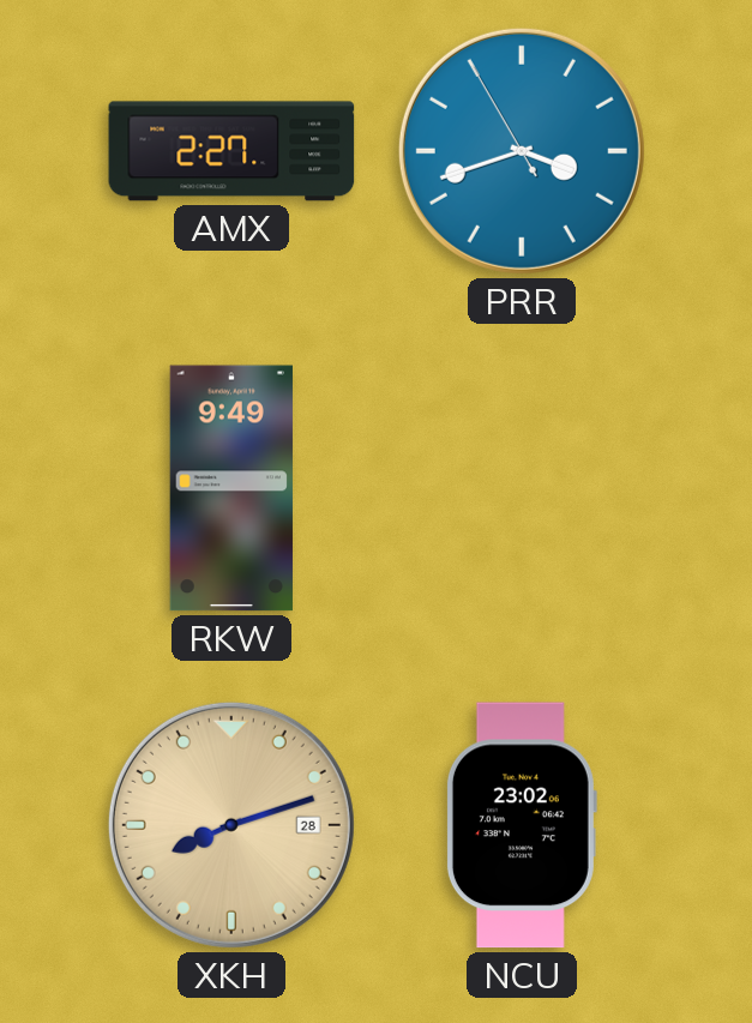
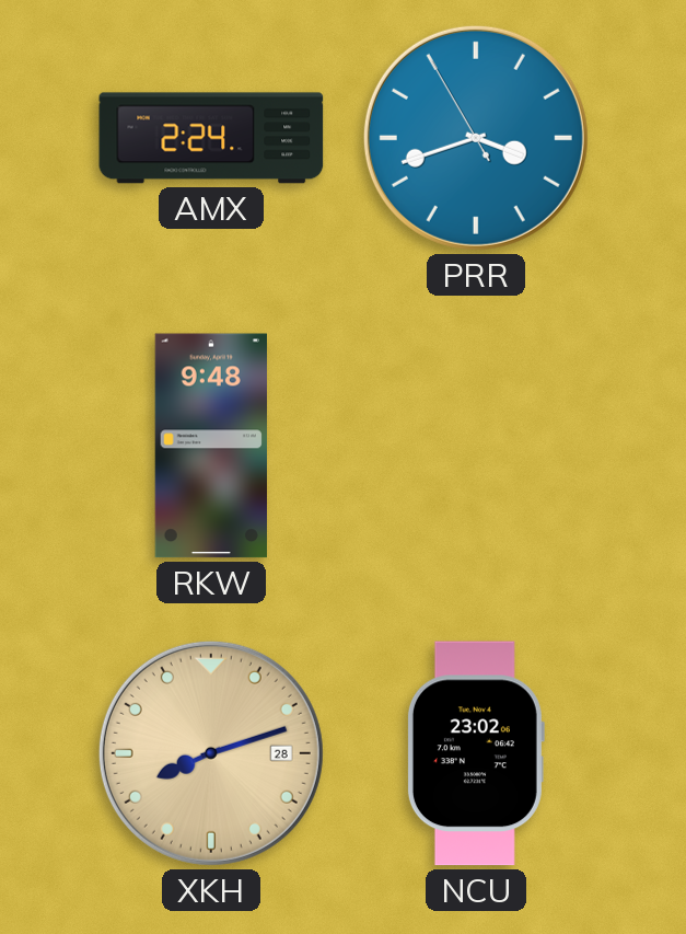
AMX: 2:27 -> 2:24
RKW: 9:49 -> 9:48
